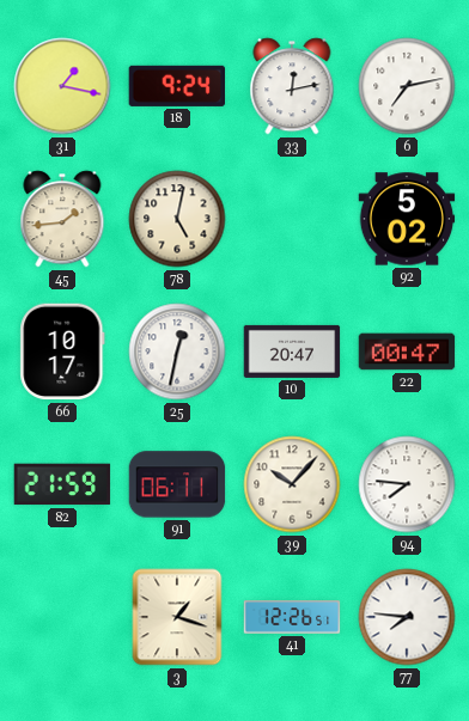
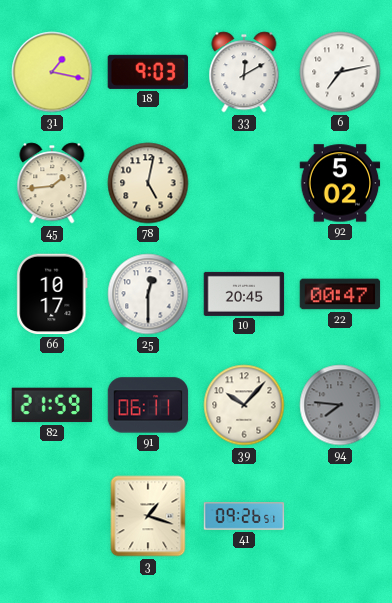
18: 9:24 -> 9:03
33: 12:13 -> 12:10
25: 12:32 -> 12:30
10: 20:47 -> 20:45
94 dial: white -> grey
41: 12:26 -> 09:26
77: 7:46 -> none
